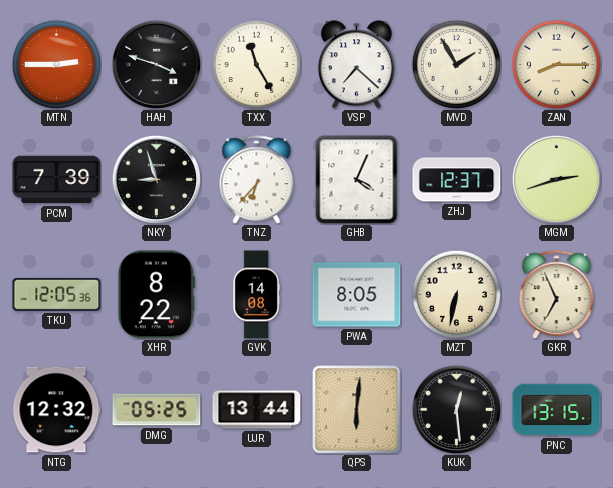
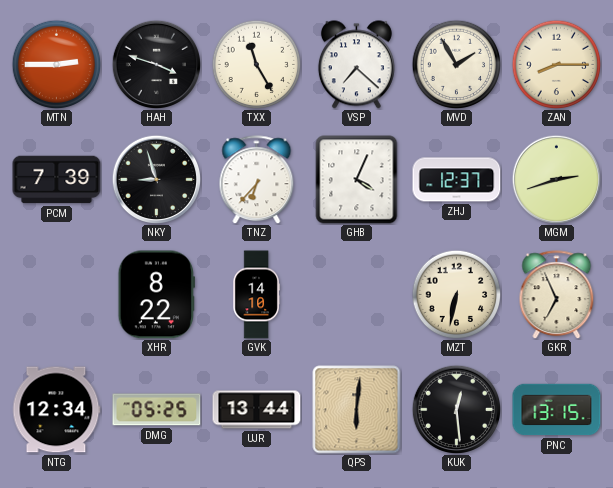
TKU: 12:05 -> none
GVK: 14:08 -> 14:10
PWA: 8:05 -> none
NTG: 12:32 -> 12:34
